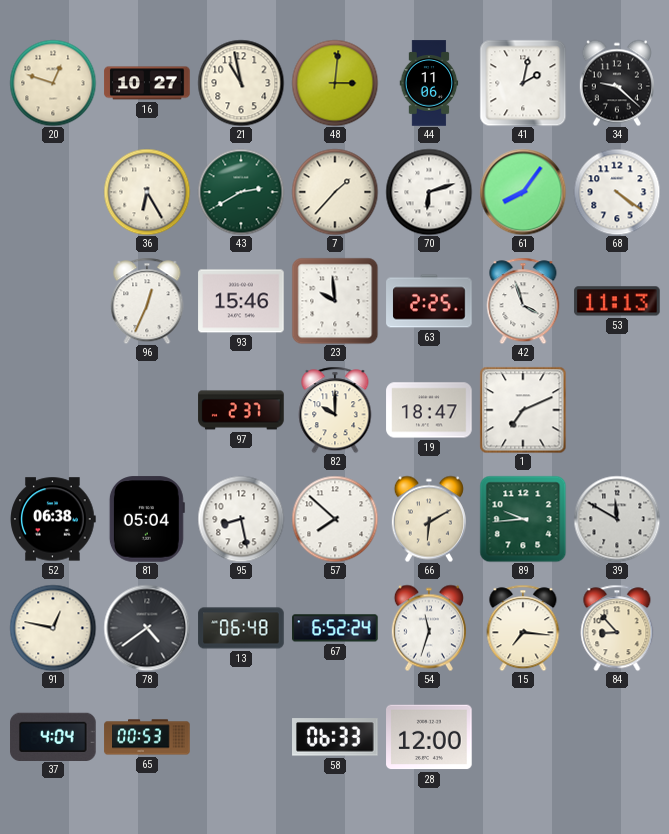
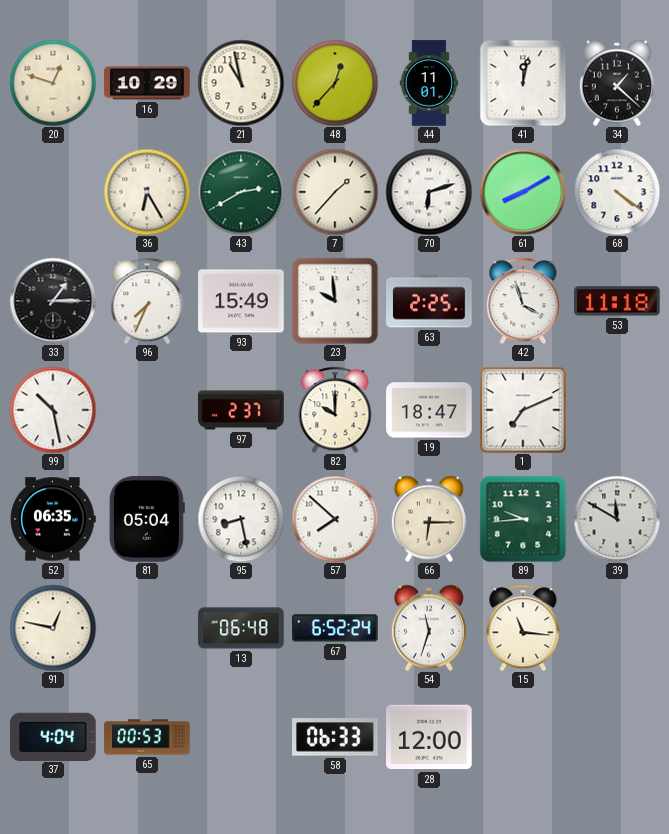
16: 10:27 -> 10:29
48: 3:01 -> 12:37
44: 11:06 -> 11:01
41: 2:02 -> 12:02
34: 9:22 -> 1:22
61: 8:06 -> 8:10
33: none -> 1:15
96: 12:34 -> 7:34
93: 15:46 -> 15:49
53: 11:13 -> 11:18
99: none -> 10:28
52: 06:38 -> 06:35
66: 6:10 -> 6:15
78: 4:39 -> none
15: 7:16 -> 11:16
84: 8:53 -> none
